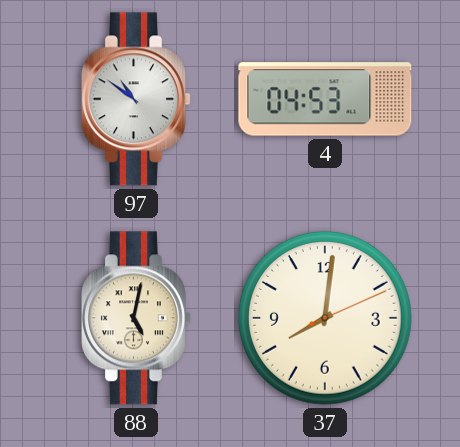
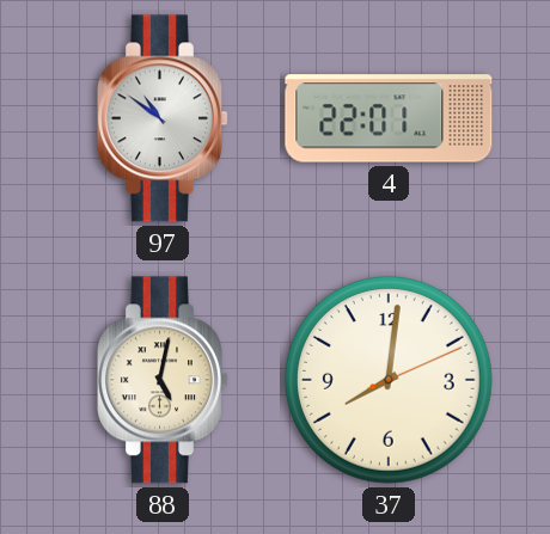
4: 04:53 -> 22:01
